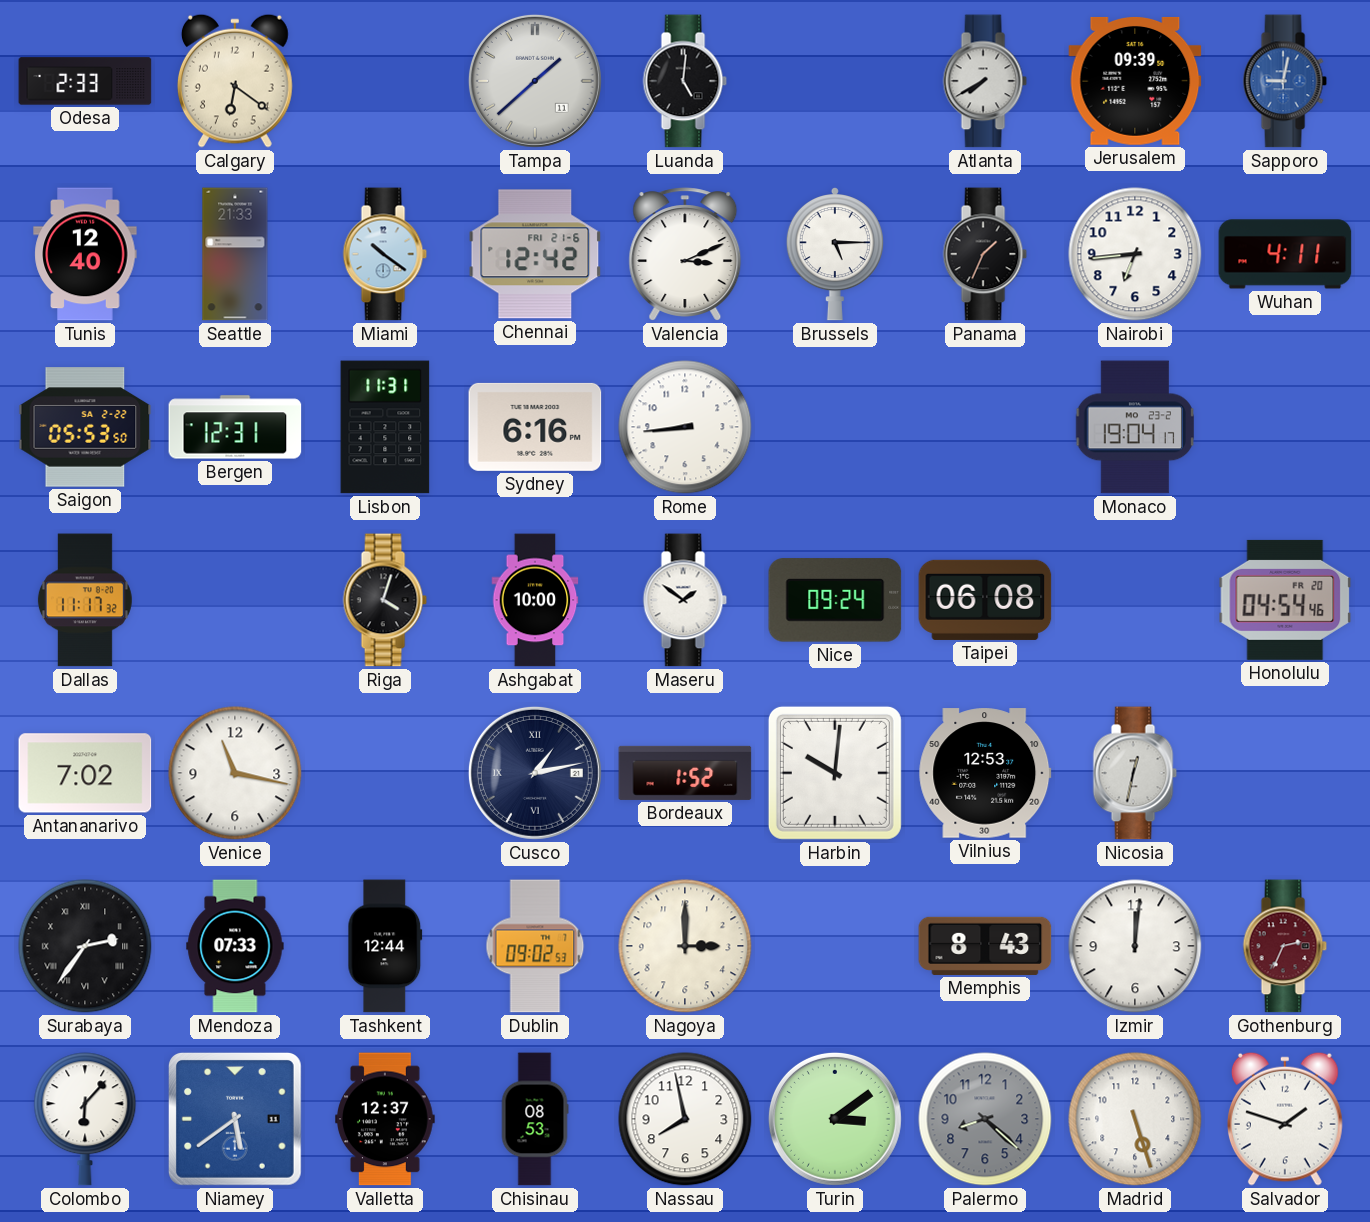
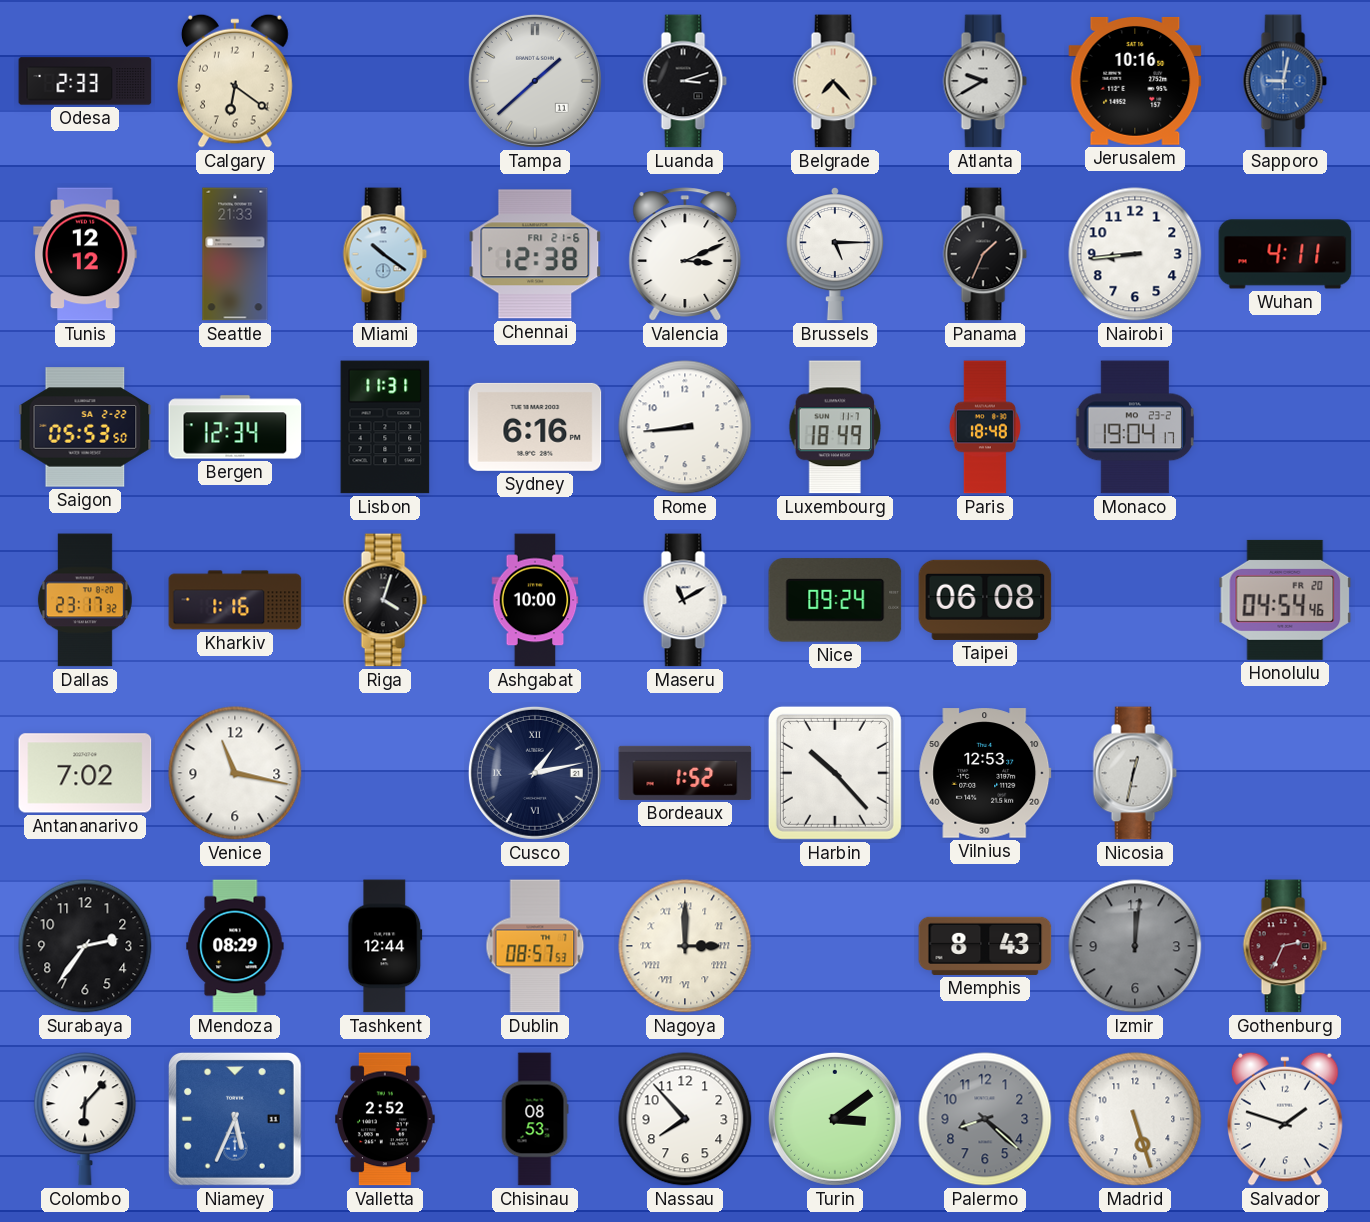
Luanda: 5:01 -> 3:12
Belgrade: none -> 7:23
Atlanta: 7:40 -> 9:40
Jerusalem: 09:39 -> 10:16
Tunis: 12:40 -> 12:12
Chennai: 12:42 -> 12:38
Nairobi: 6:44 -> 8:44
Bergen: 12:31 -> 12:34
Luxembourg: none -> 18:49
Paris: none -> 18:48
Dallas: 11:17 -> 23:17
Kharkiv: none -> 1:16
Maseru: 1:51 -> 11:10
Harbin: 10:01 -> 10:23
Surabaya numerals: Roman -> Arabic
Mendoza: 07:33 -> 08:29
Dublin: 09:02 -> 08:57
Nagoya numerals: Arabic -> Roman
Izmir dial: white -> grey
Niamey: 5:39 -> 5:34
Valletta: 12:37 -> 2:52
Nassau: 7:58 -> 7:53
